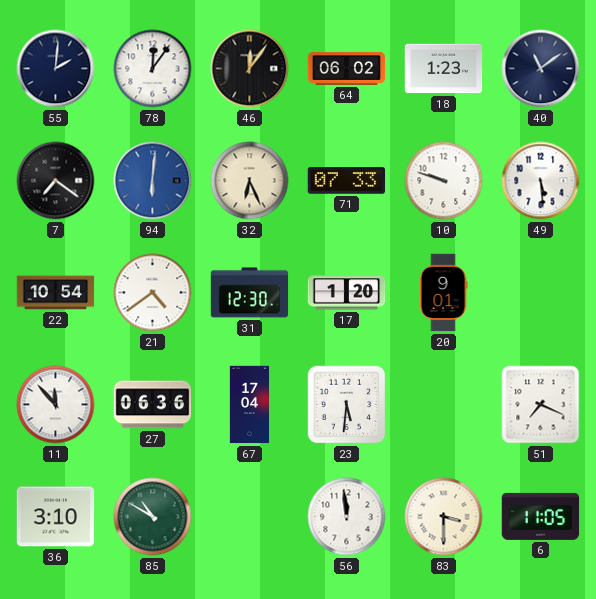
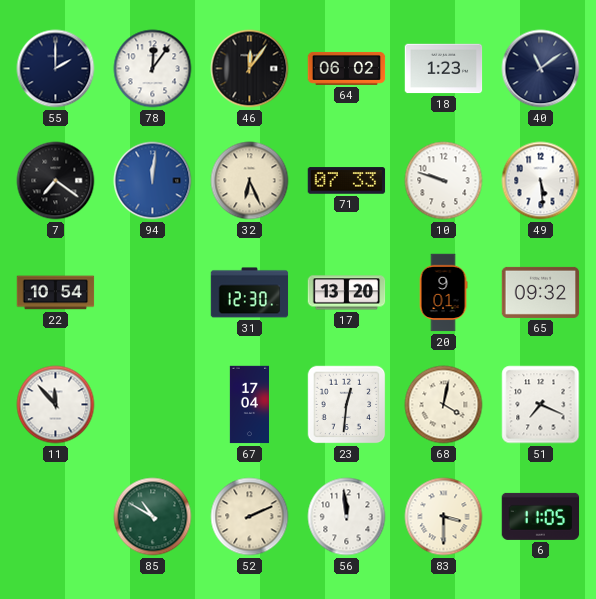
55: 2:01 -> 2:00
94: 6:01 -> 12:01
21: 4:39 -> none
17: 1:20 -> 13:20
65: none -> 09:32
27: 06:36 -> none
23: 5:31 -> 12:31
68: none -> 4:02
36: 3:10 -> none
52: none -> 2:11
